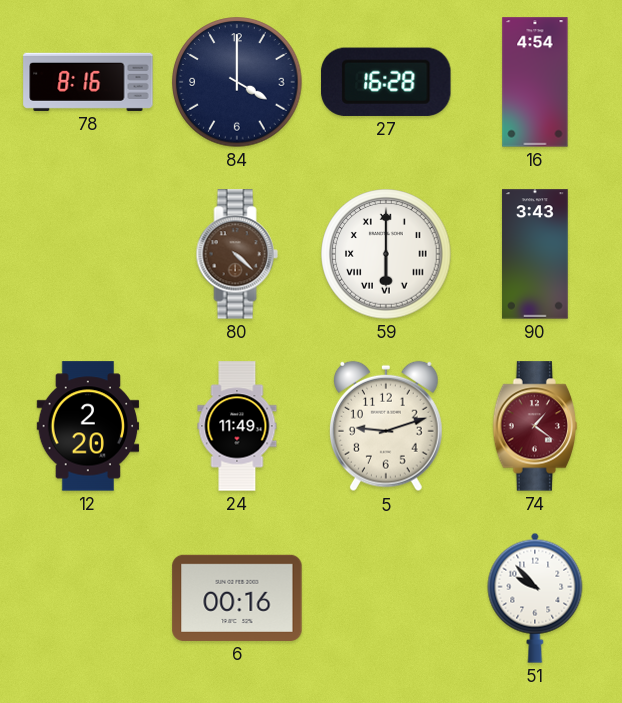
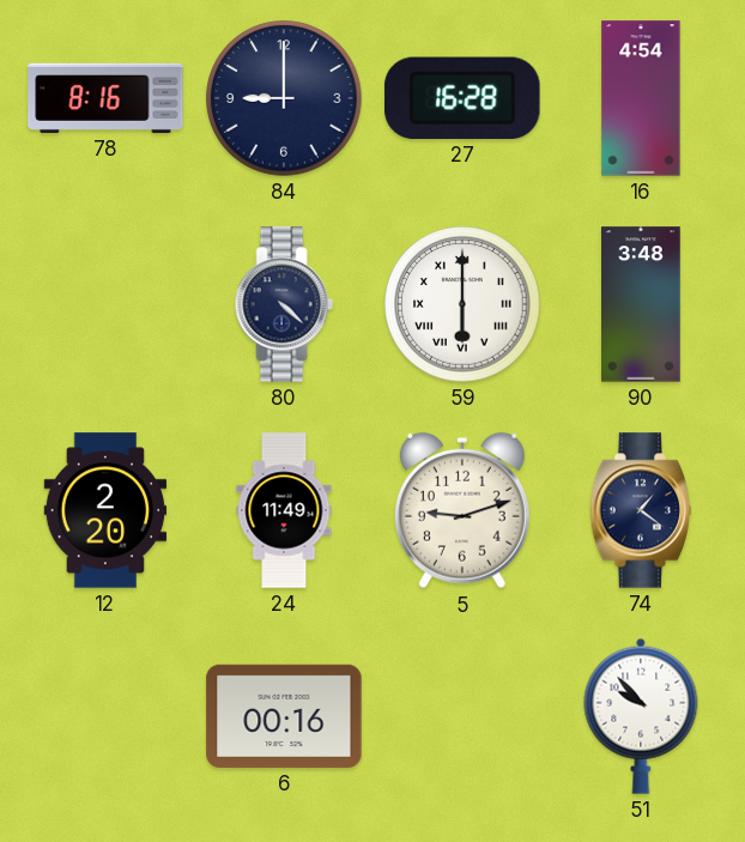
84: 4:00 -> 9:00
80 dial: brown -> navy
90: 3:43 -> 3:48
74 dial: burgundy -> navy
